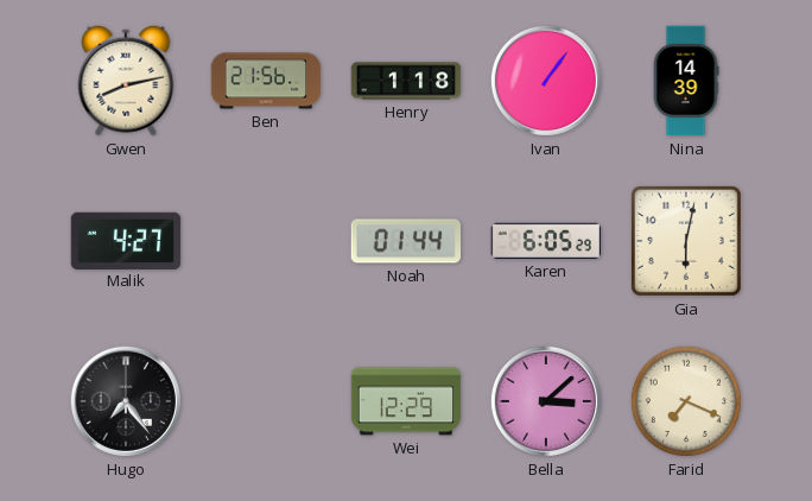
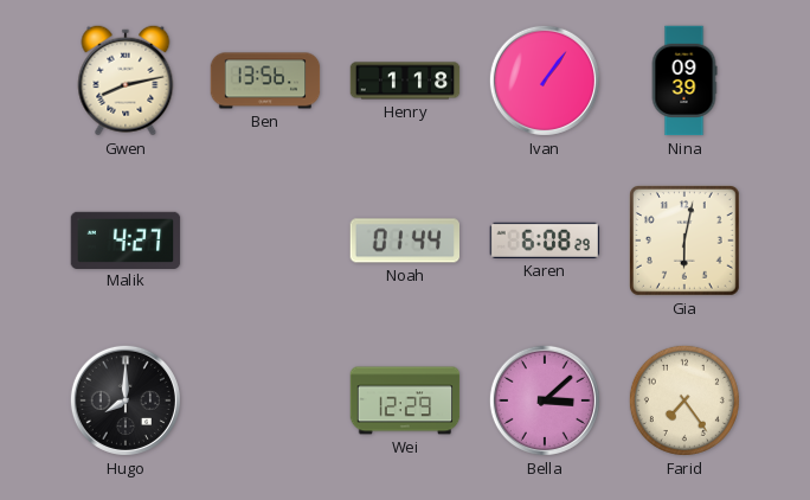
Ben: 21:56 -> 13:56
Nina: 14:39 -> 09:39
Karen: 6:05 -> 6:08
Hugo: 7:24 -> 8:00
Farid: 7:19 -> 7:24
